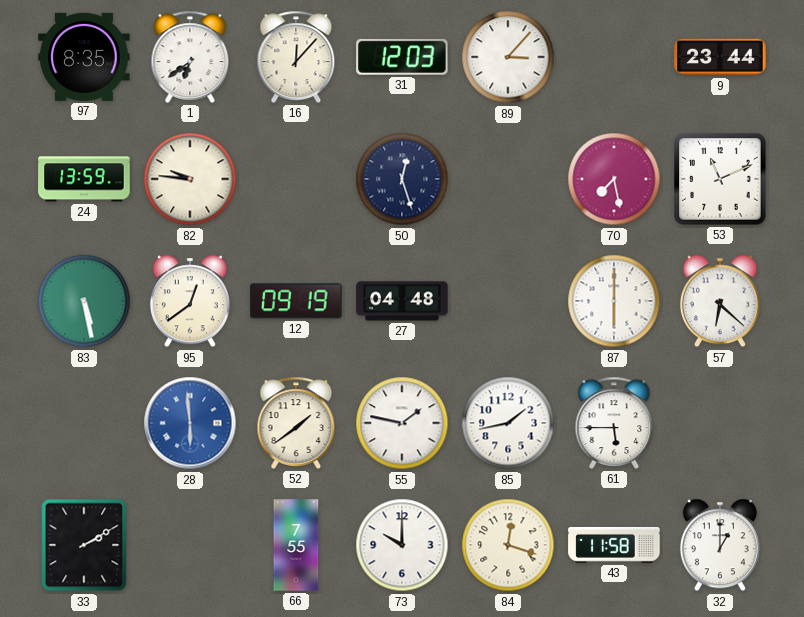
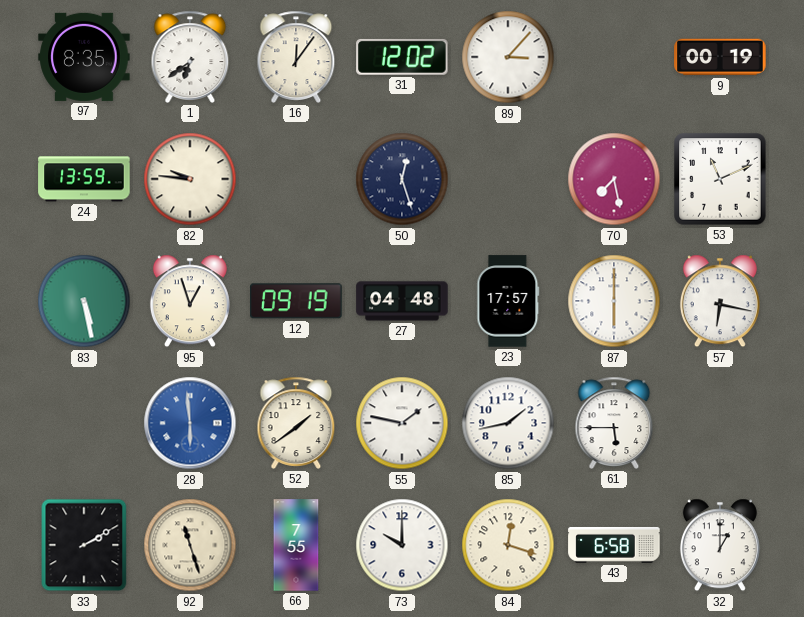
16: 12:07 -> 12:06
31: 12:03 -> 12:02
9: 23:44 -> 00:19
95: 12:39 -> 12:57
23: none -> 17:57
57: 6:22 -> 6:17
92: none -> 11:27
43: 11:58 -> 6:58
